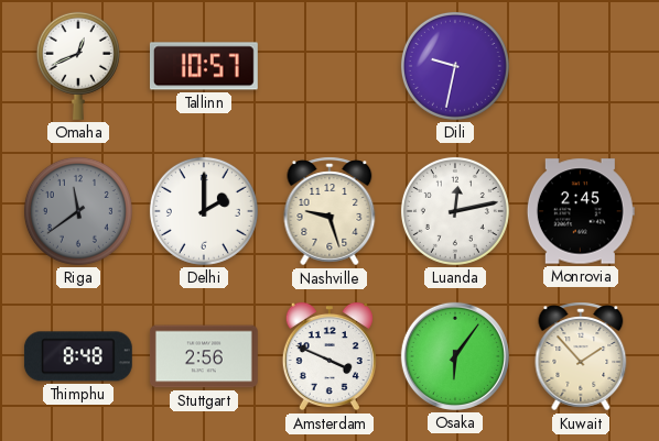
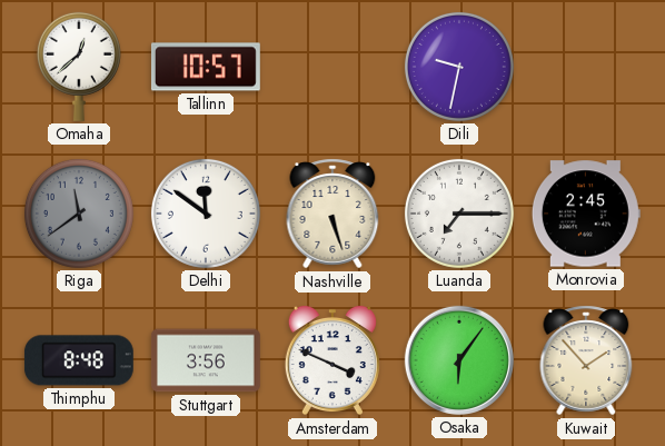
Omaha: 12:41 -> 12:38
Delhi: 2:00 -> 11:51
Nashville: 9:27 -> 5:27
Luanda: 12:13 -> 7:15
Stuttgart: 2:56 -> 3:56
